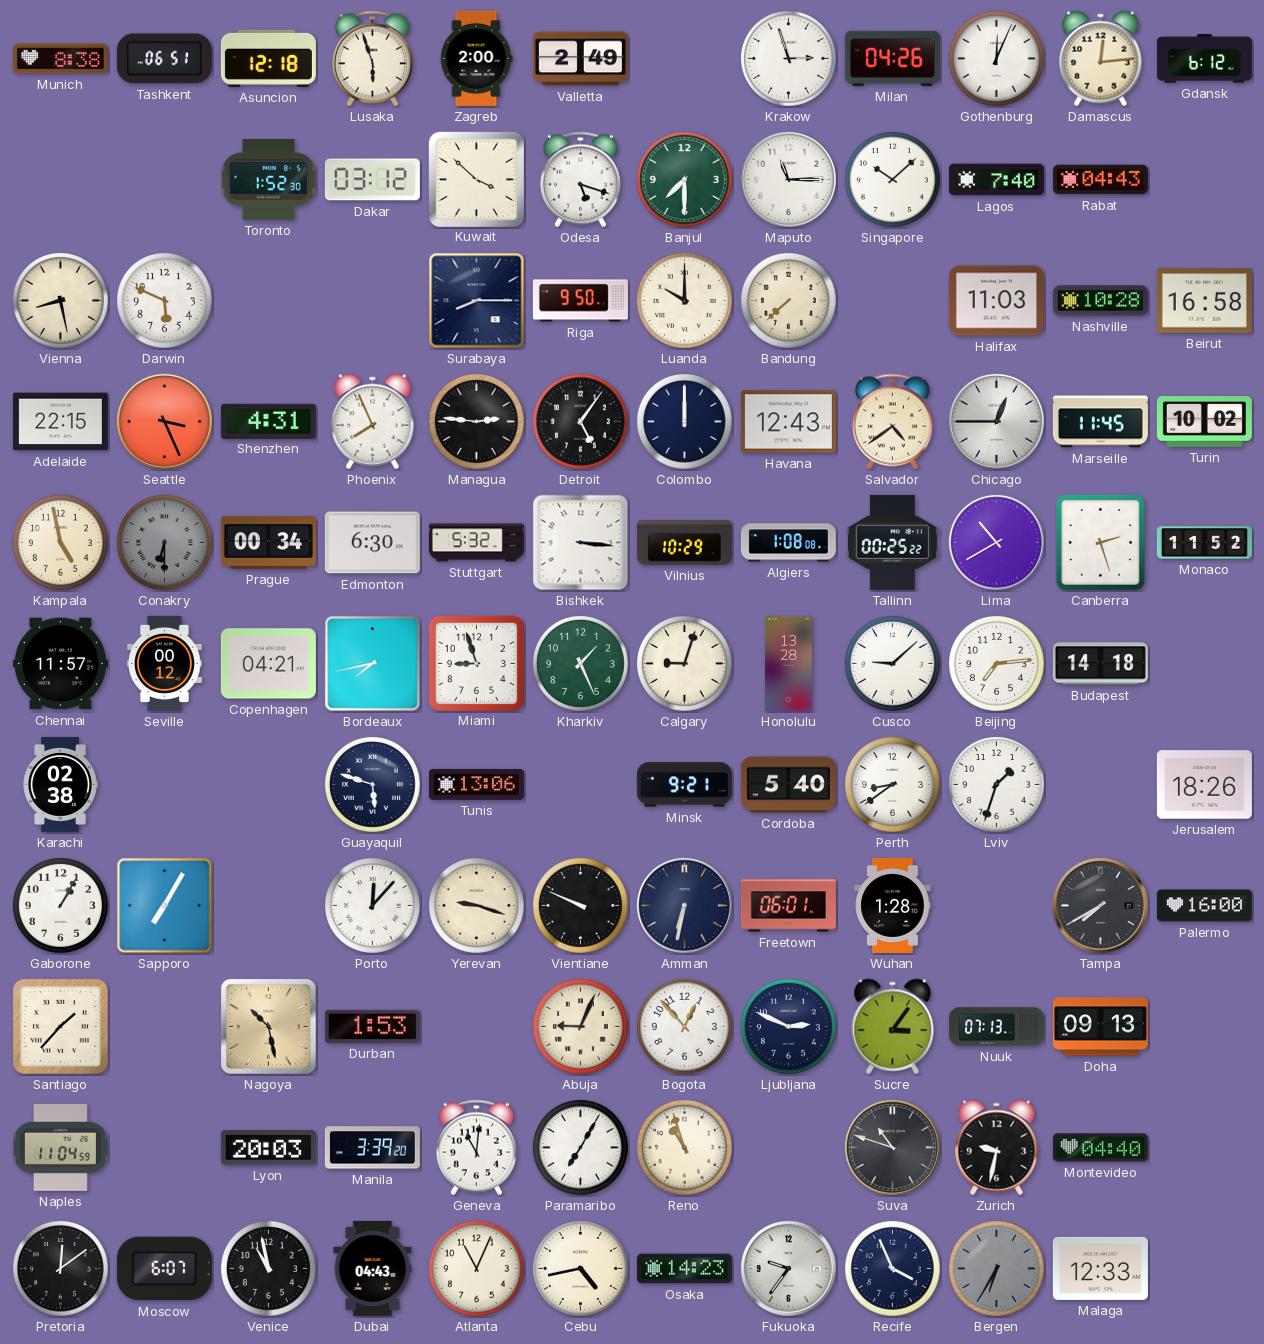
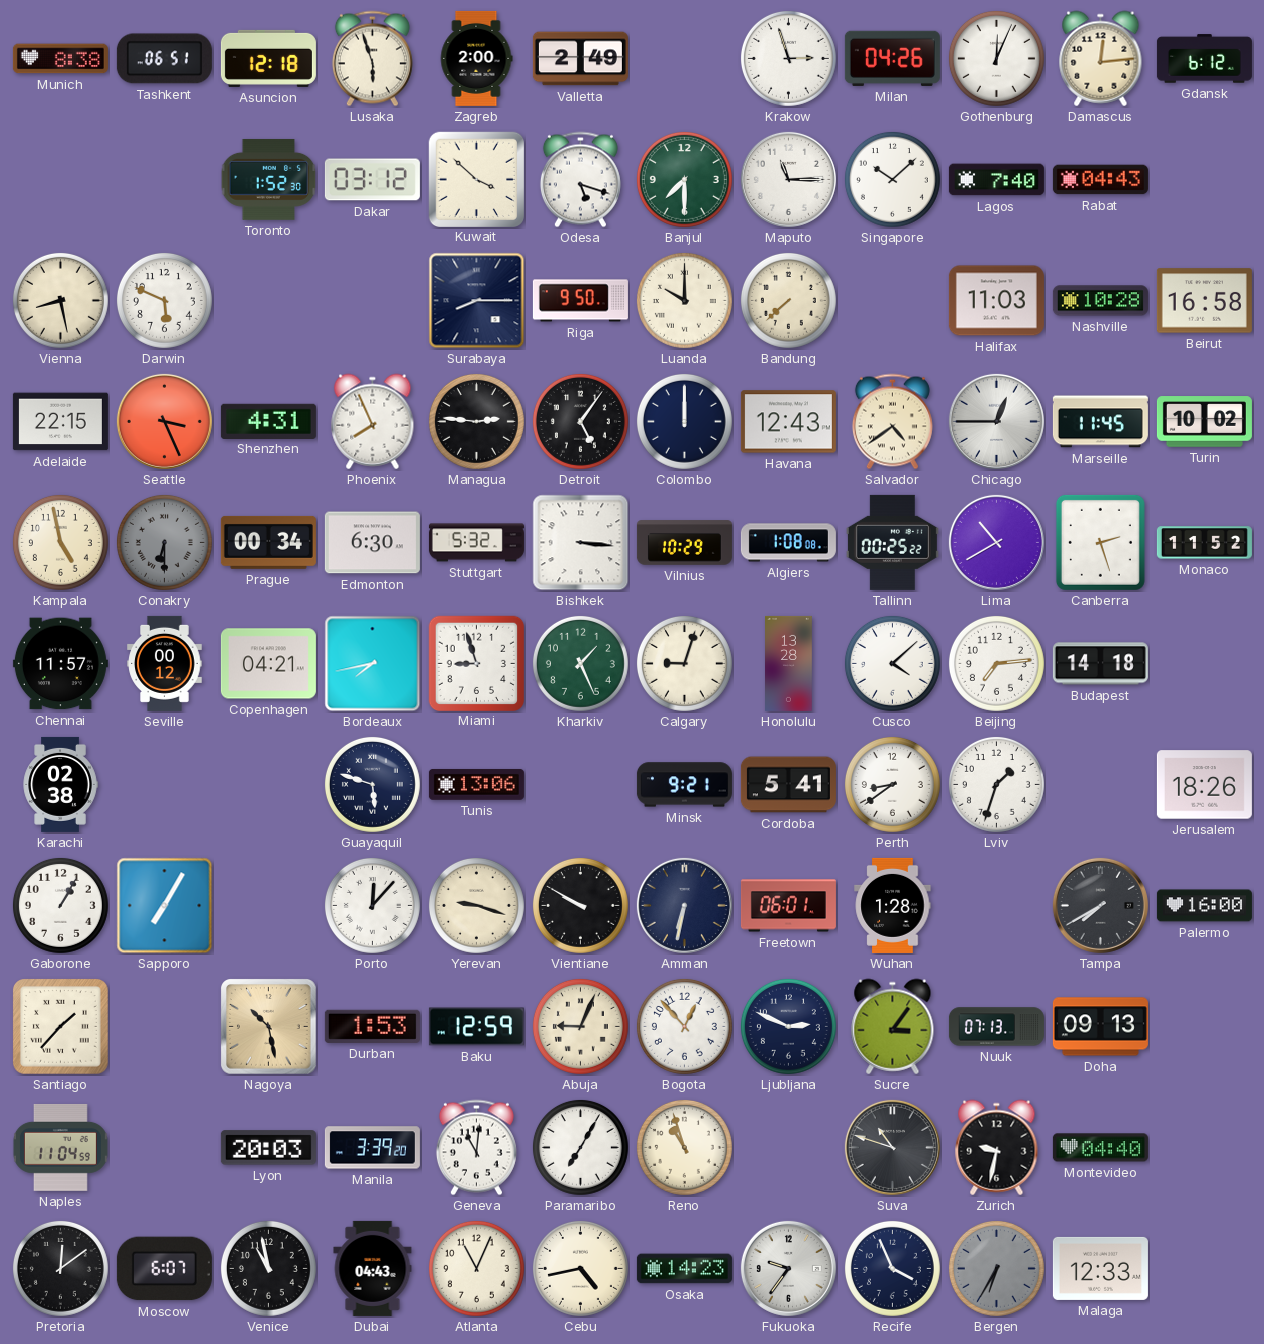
Cusco: 9:08 -> 4:08
Cordoba: 5:40 -> 5:41
Vientiane: 9:49 -> 9:50
Baku: none -> 12:59
